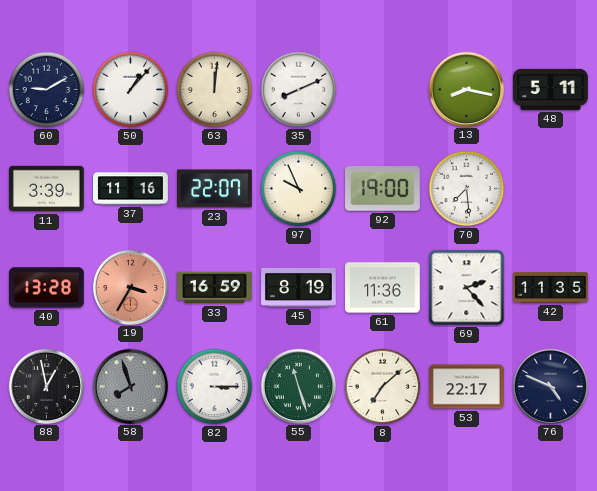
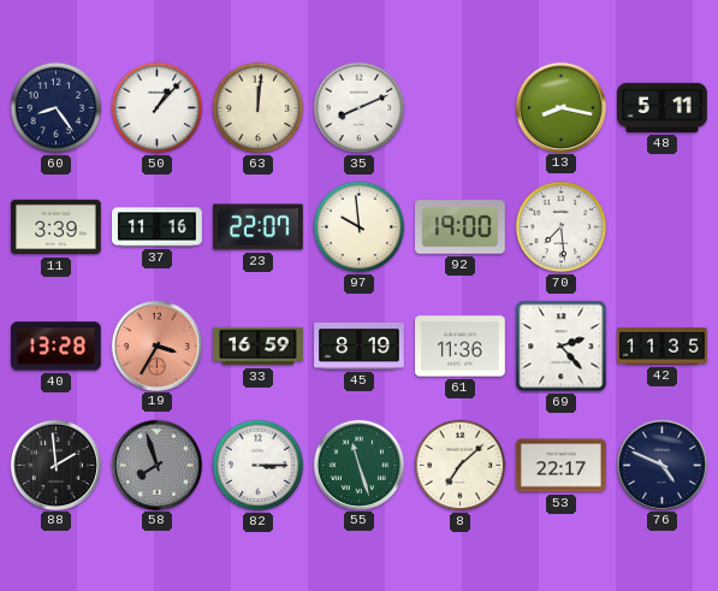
60: 9:10 -> 8:24
97: 9:56 -> 9:59
88: 12:58 -> 1:59
